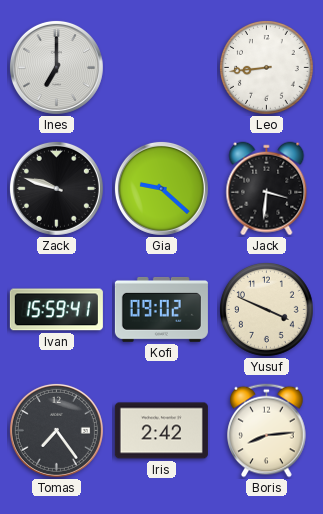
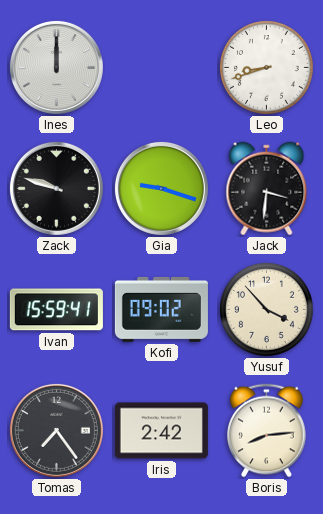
Ines: 7:00 -> 12:00
Leo: 8:44 -> 8:42
Gia: 9:22 -> 9:18
Yusuf: 3:49 -> 3:53
